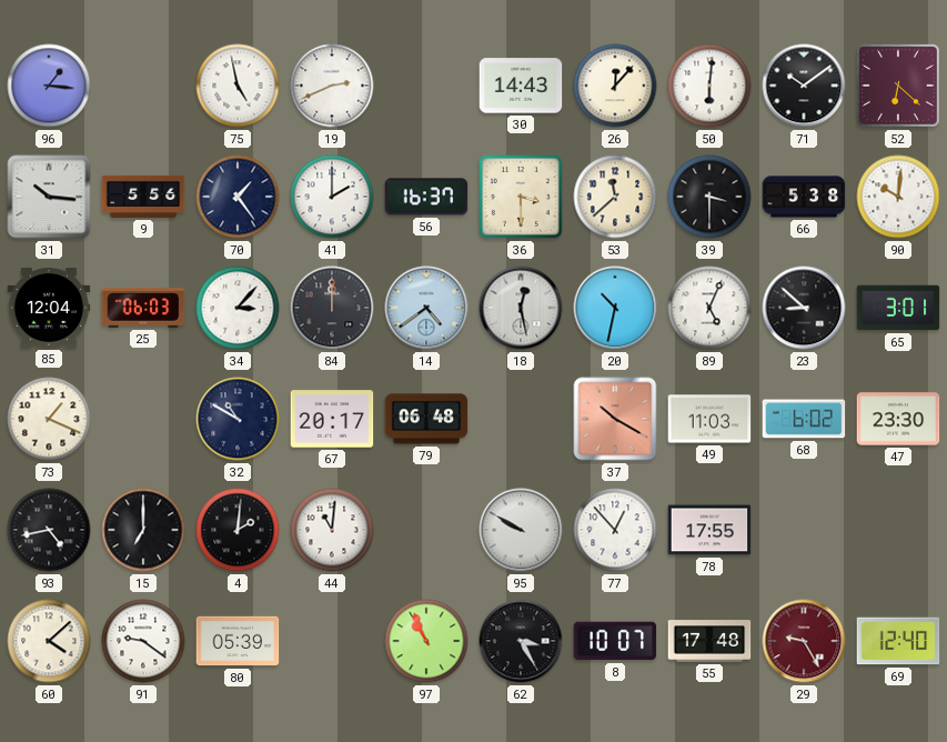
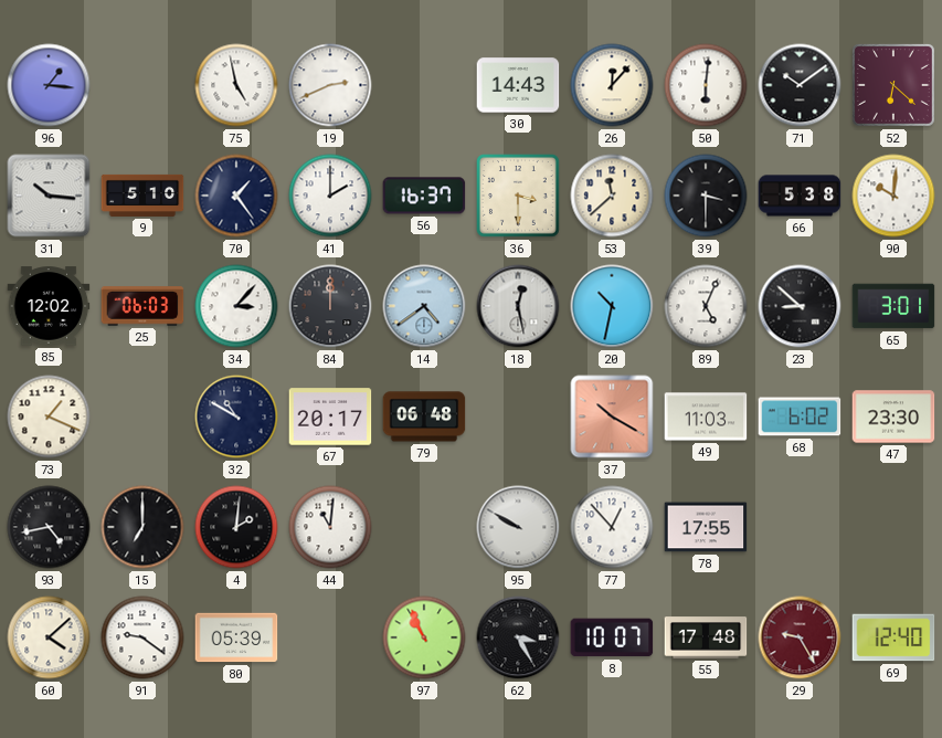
9: 5:56 -> 5:10
85: 12:04 -> 12:02
